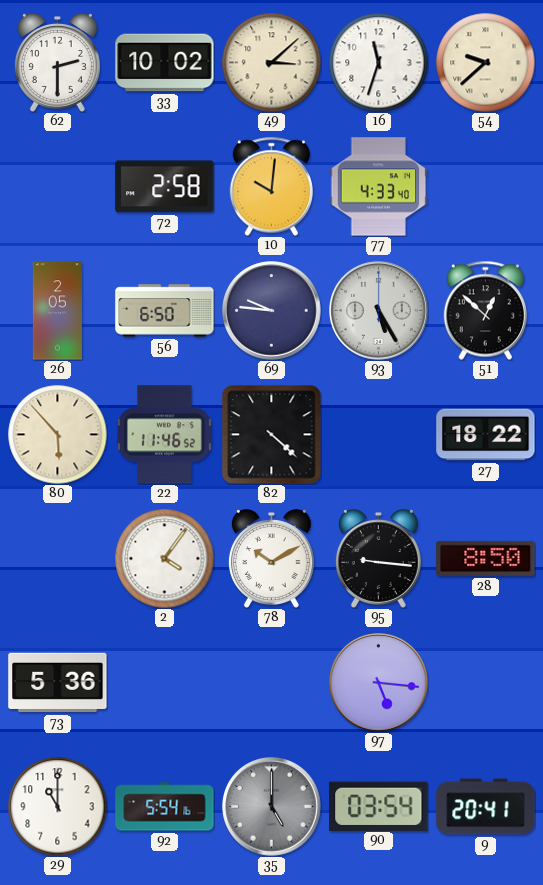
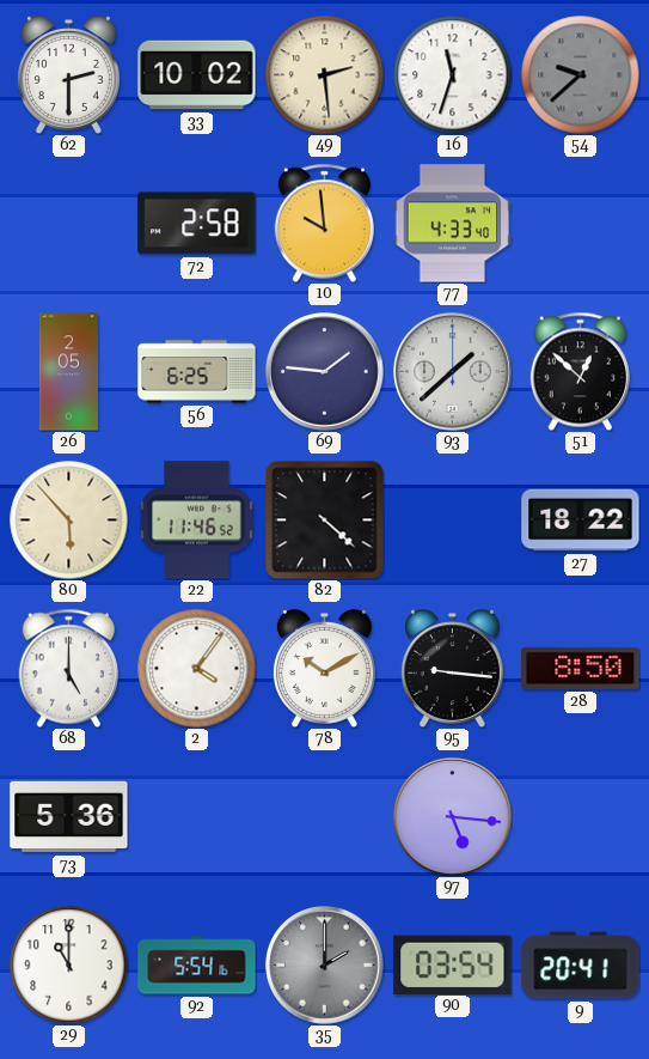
49: 3:08 -> 2:29
54 dial: cream -> grey
10: 10:01 -> 9:59
56: 6:50 -> 6:25
69: 9:46 -> 1:46
93: 5:25 -> 1:38
68: none -> 5:00
35: 5:00 -> 2:00
